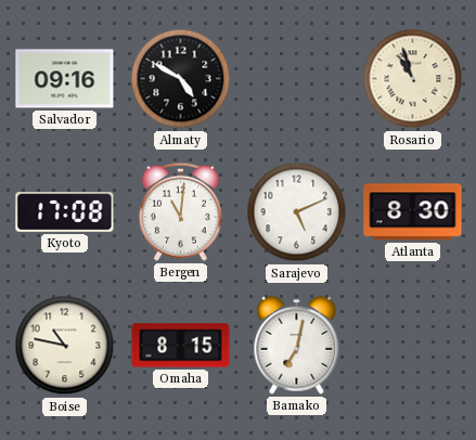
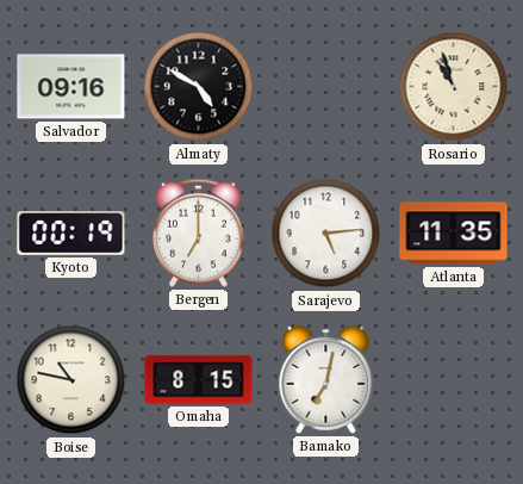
Kyoto: 17:08 -> 00:19
Bergen: 11:01 -> 7:00
Sarajevo: 5:11 -> 5:14
Atlanta: 8:30 -> 11:35
